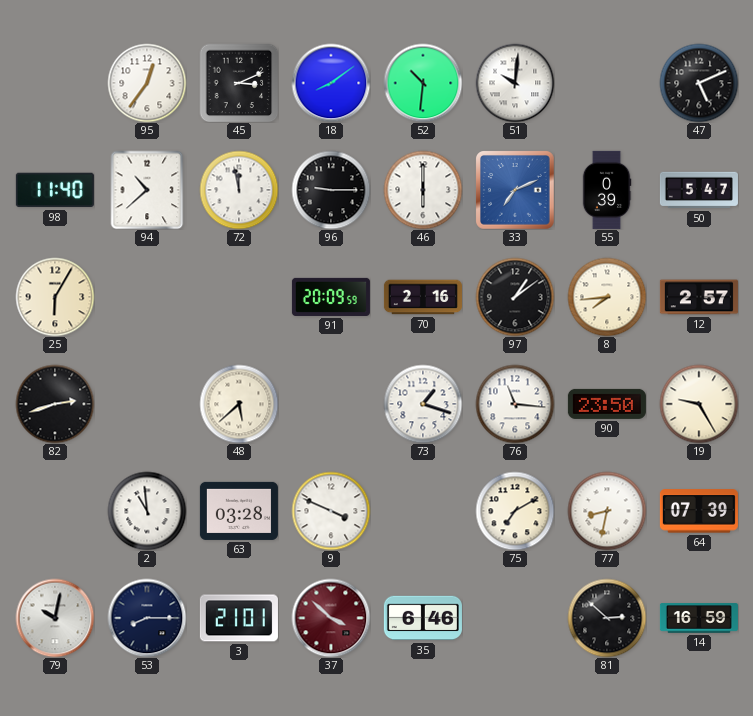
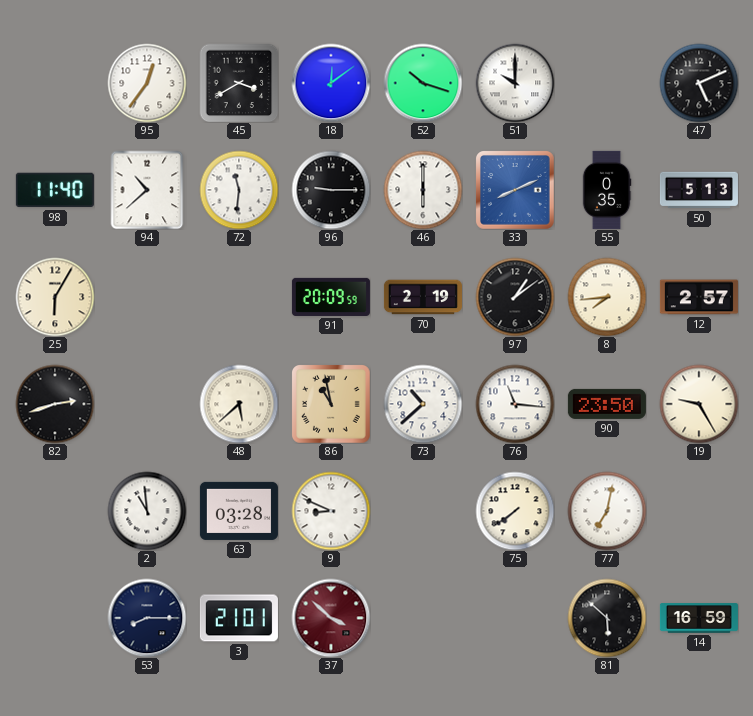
45: 3:11 -> 3:40
18: 8:09 -> 12:09
52: 10:31 -> 10:18
51: 10:01 -> 10:00
72: 11:58 -> 11:31
33: 7:11 -> 8:11
55: 0:39 -> 0:35
50: 5:47 -> 5:13
70: 2:16 -> 2:19
86: none -> 10:58
73: 1:18 -> 10:38
9: 3:49 -> 8:49
75: 7:10 -> 7:39
77: 8:32 -> 7:02
64: 07:39 -> none
79: 10:02 -> none
35: 6:46 -> none
81: 2:52 -> 5:52
